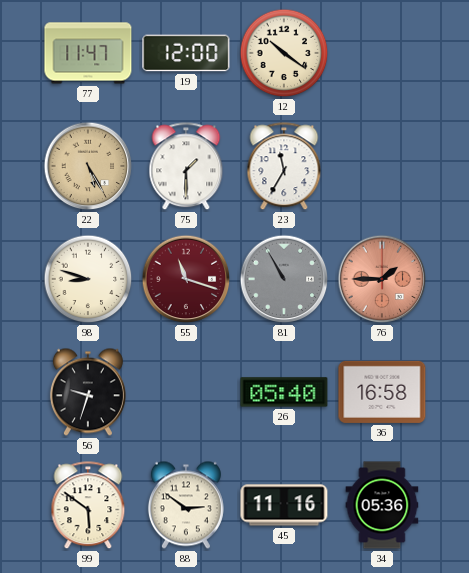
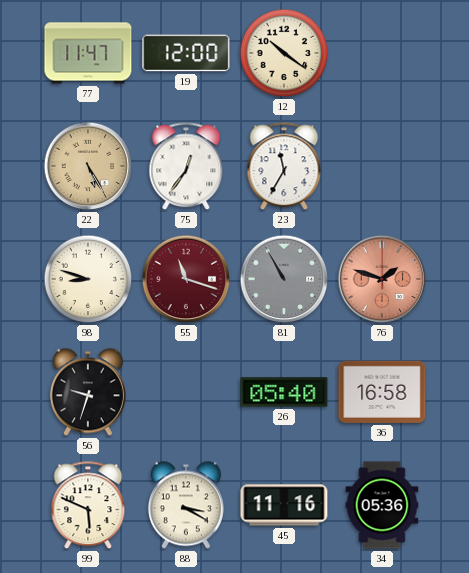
75: 1:30 -> 12:36
76: 1:45 -> 1:48
99: 5:51 -> 5:49
88: 2:51 -> 3:20
